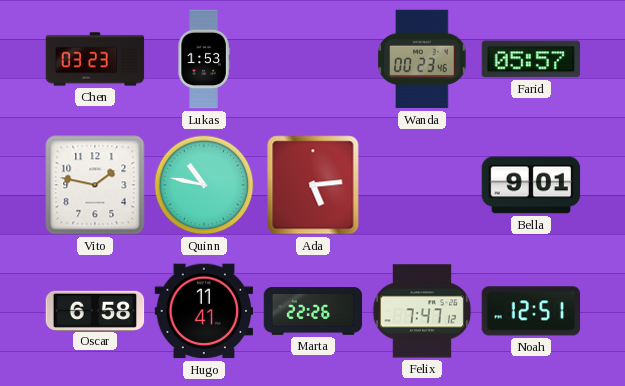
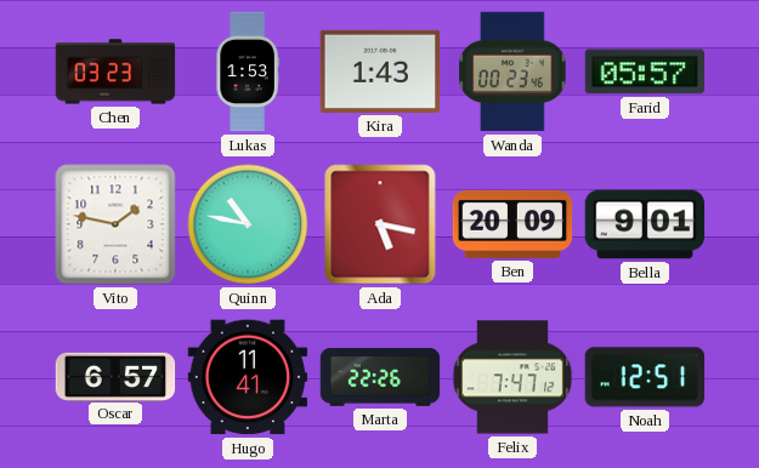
Kira: none -> 1:43
Ada: 5:14 -> 5:17
Ben: none -> 20:09
Oscar: 6:58 -> 6:57
